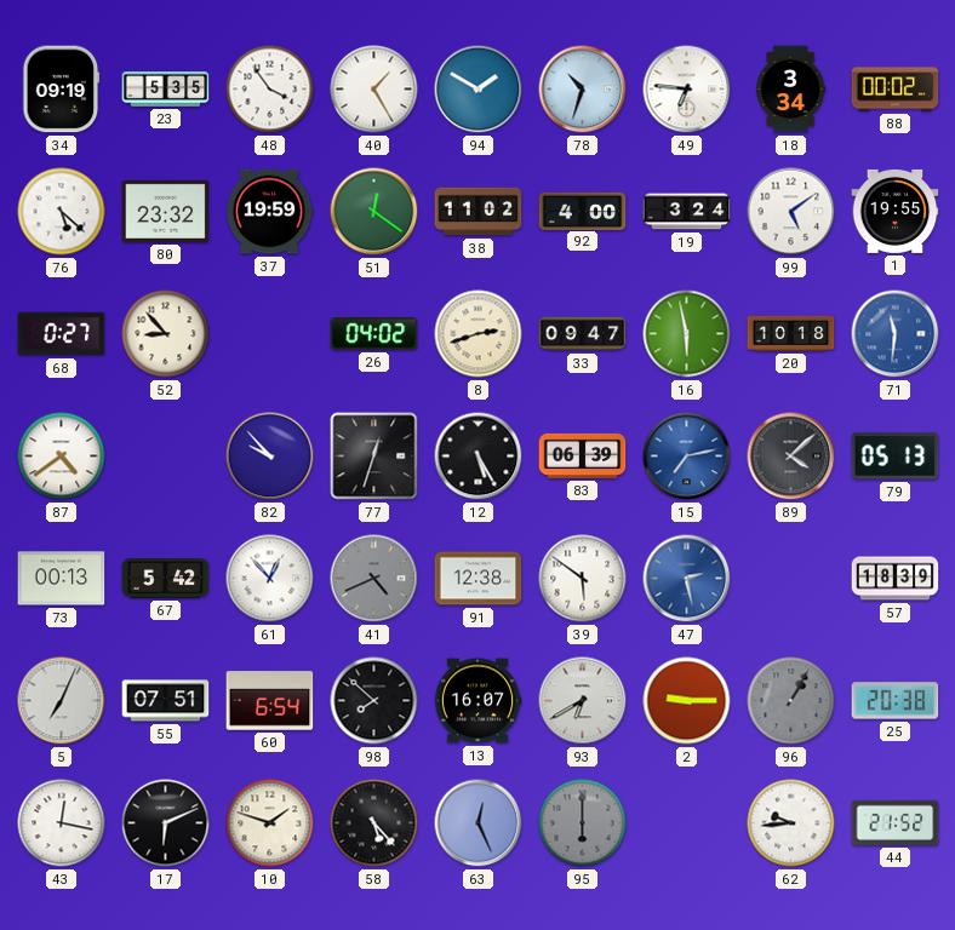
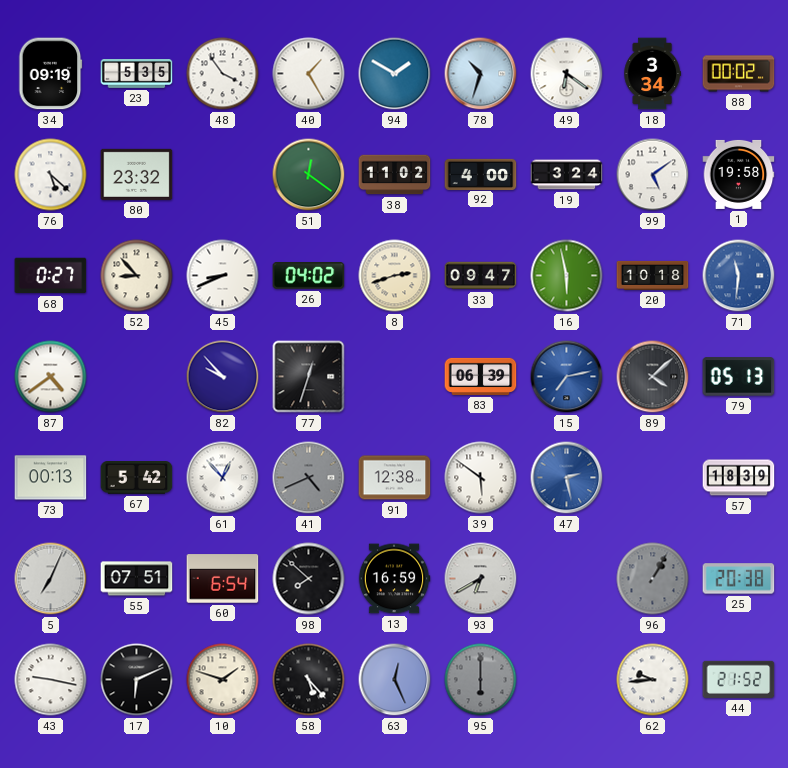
49: 6:46 -> 6:21
37: 19:59 -> none
1: 19:55 -> 19:58
45: none -> 8:41
12: 5:25 -> none
13: 16:07 -> 16:59
2: 9:15 -> none
43: 12:17 -> 9:17
